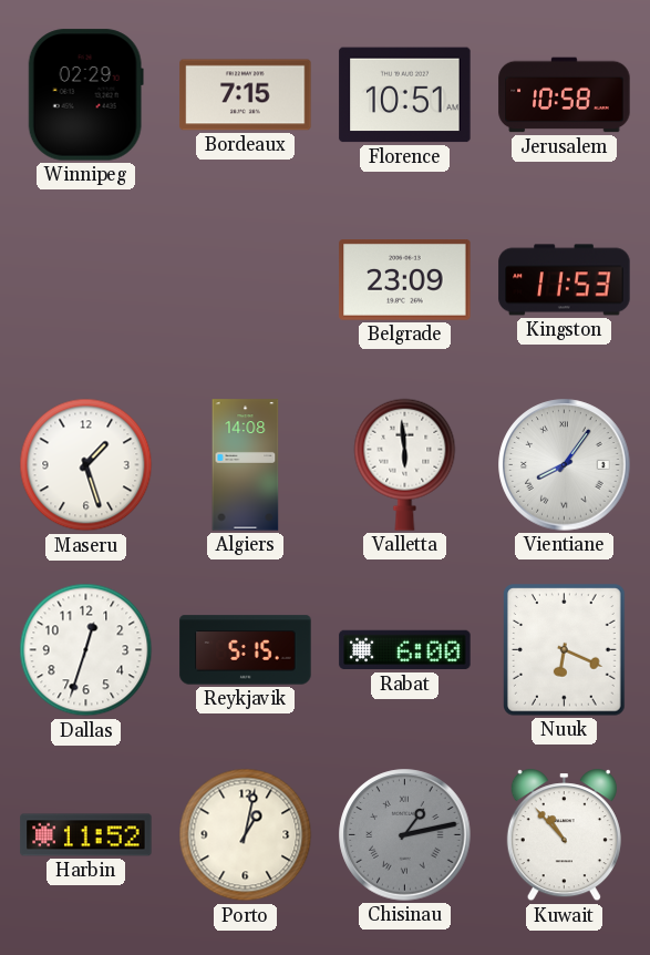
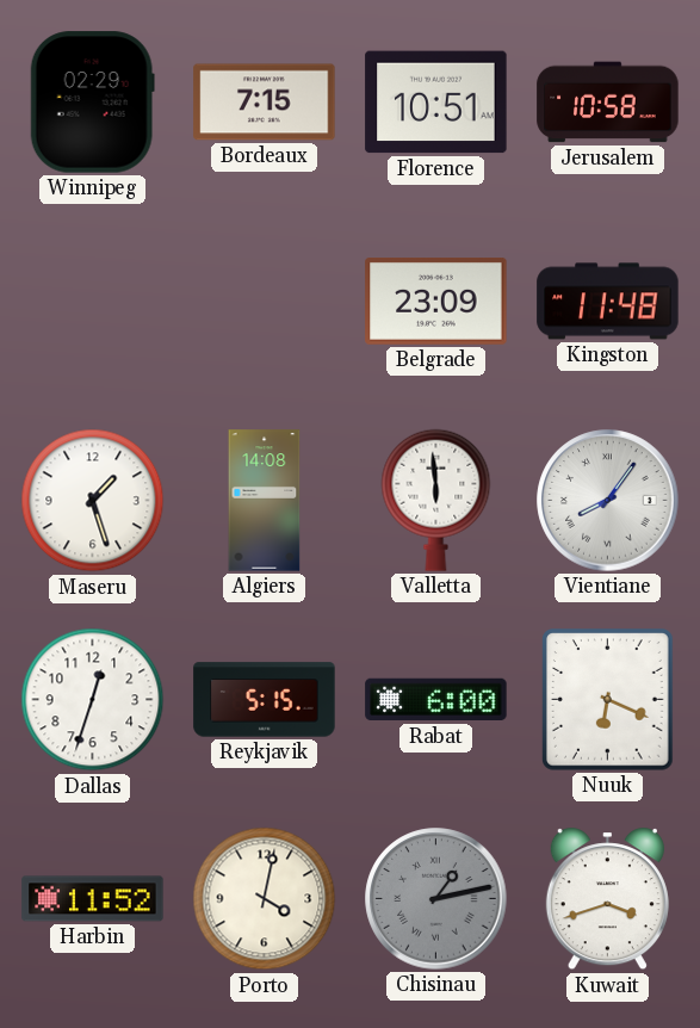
Kingston: 11:53 -> 11:48
Porto: 1:02 -> 4:02
Kuwait: 10:53 -> 3:42
